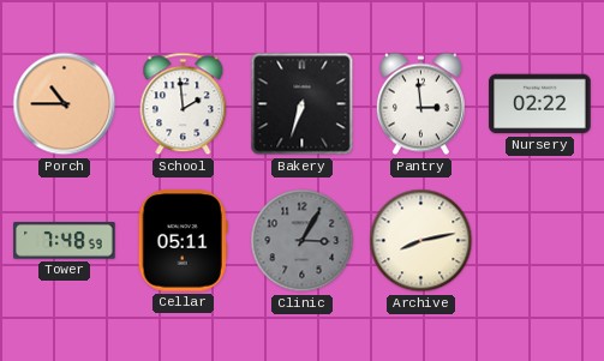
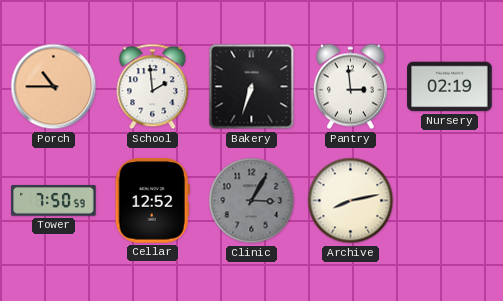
Nursery: 02:22 -> 02:19
Tower: 7:48 -> 7:50
Cellar: 05:11 -> 12:52
